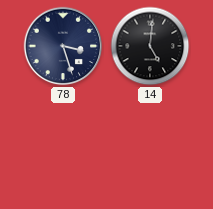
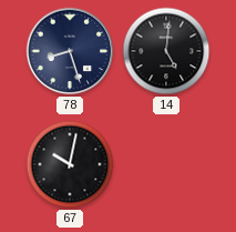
78: 3:27 -> 8:27
67: none -> 10:02
